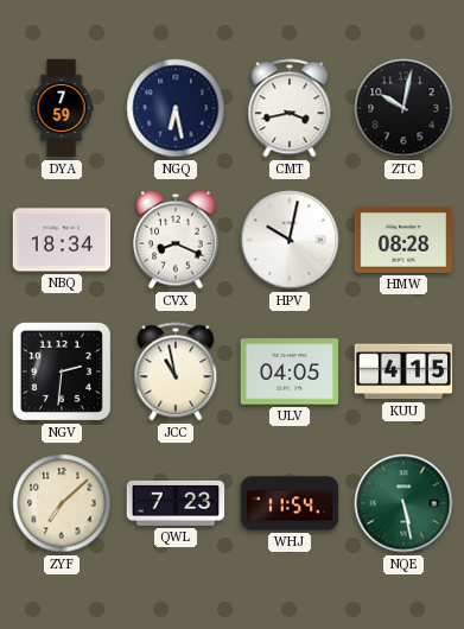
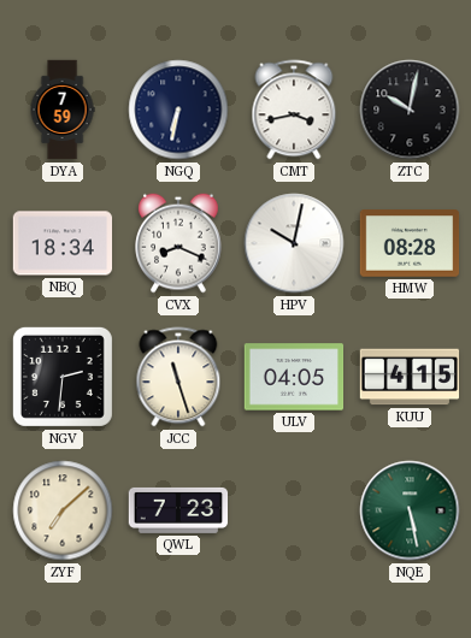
NGQ: 6:28 -> 6:32
JCC: 10:58 -> 11:27
WHJ: 11:54 -> none
